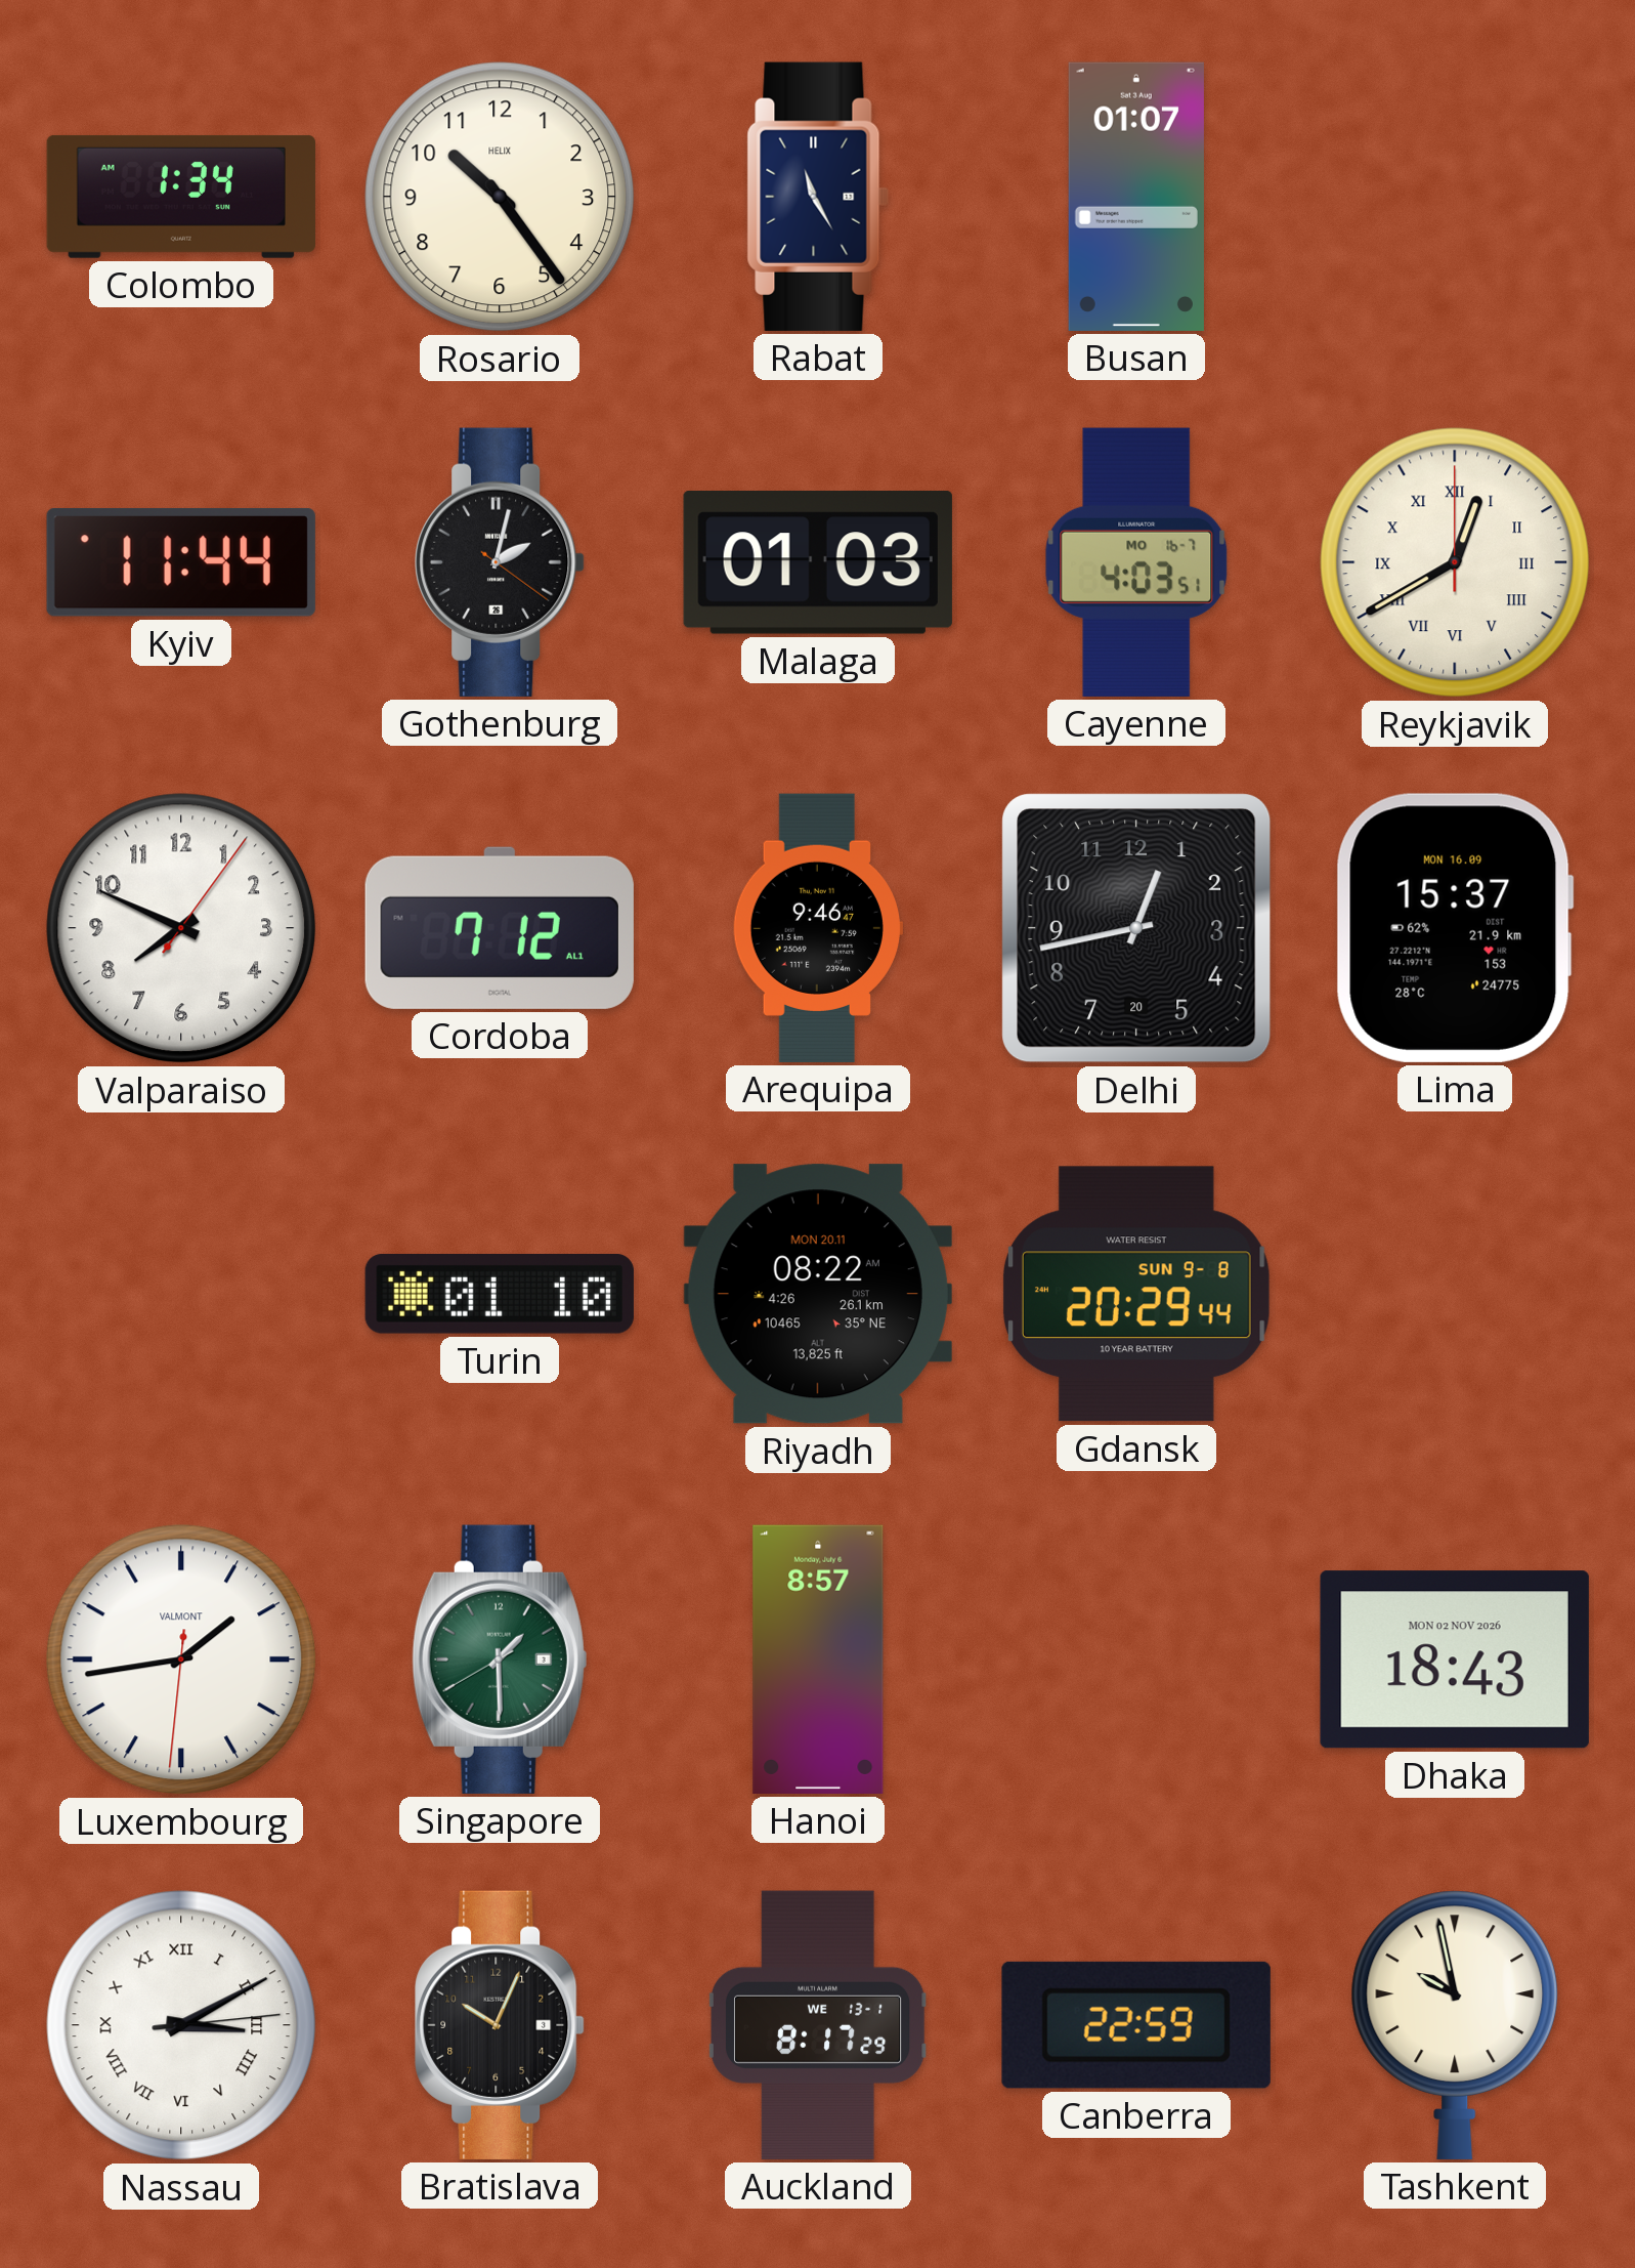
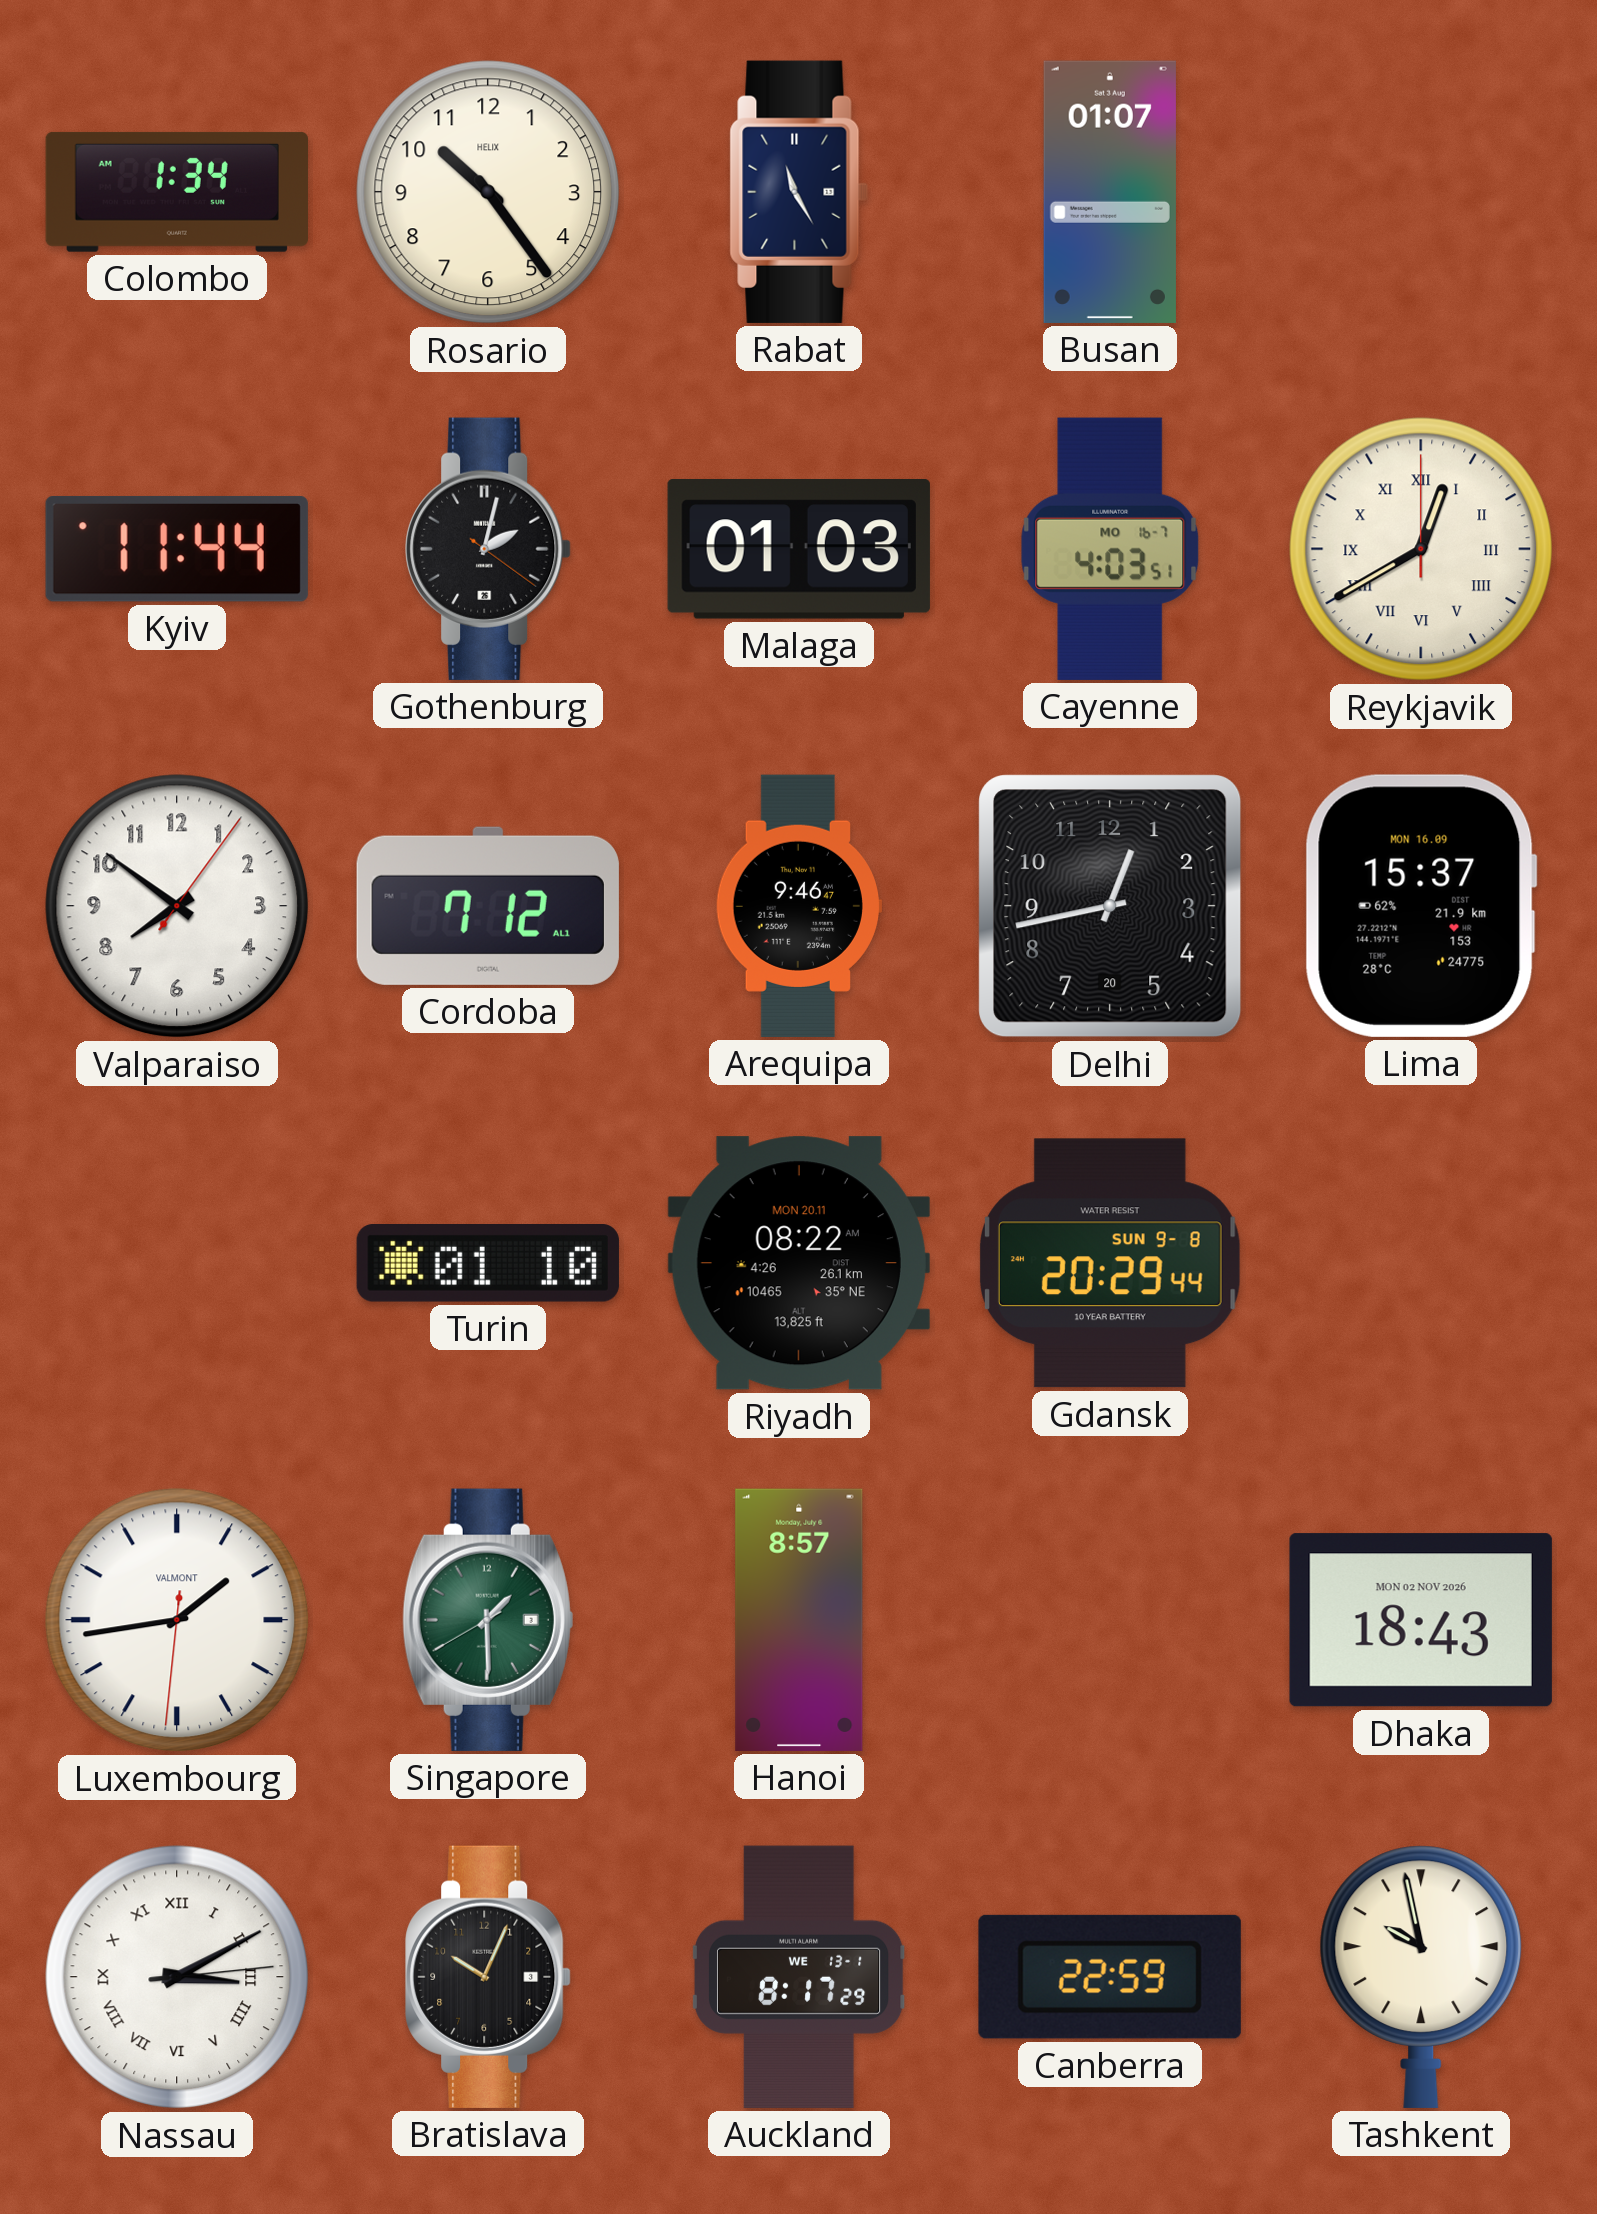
Valparaiso: 7:49 -> 7:51
